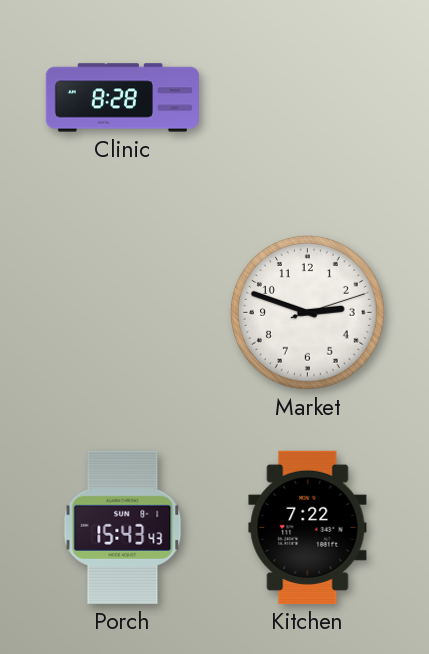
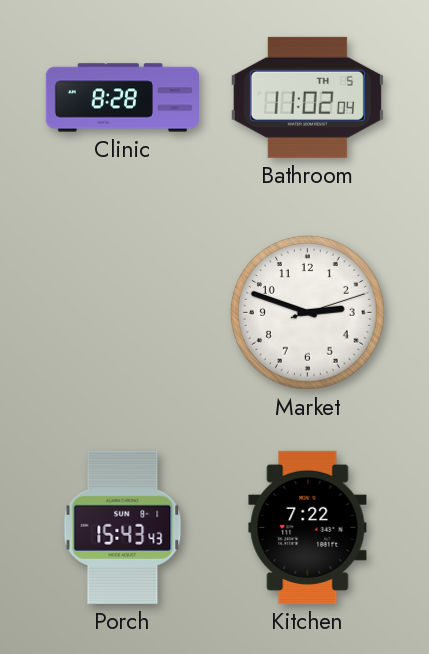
Bathroom: none -> 11:02
